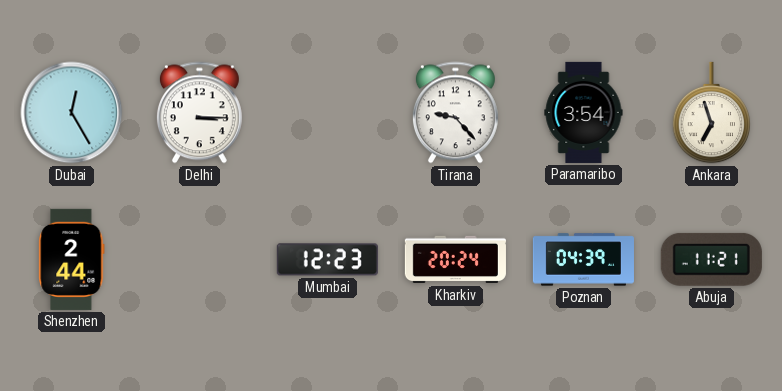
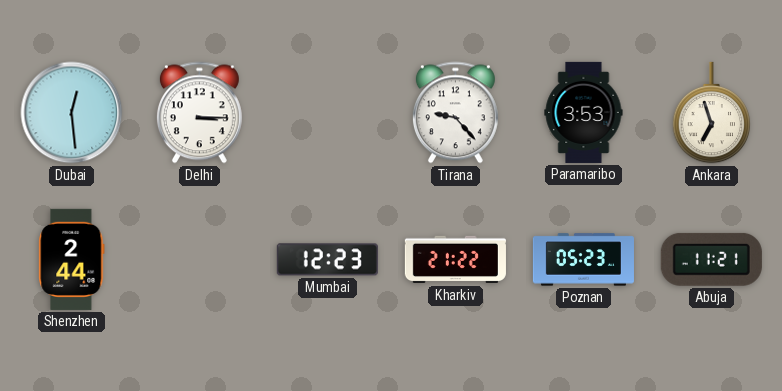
Dubai: 12:25 -> 12:29
Paramaribo: 3:54 -> 3:53
Kharkiv: 20:24 -> 21:22
Poznan: 04:39 -> 05:23
